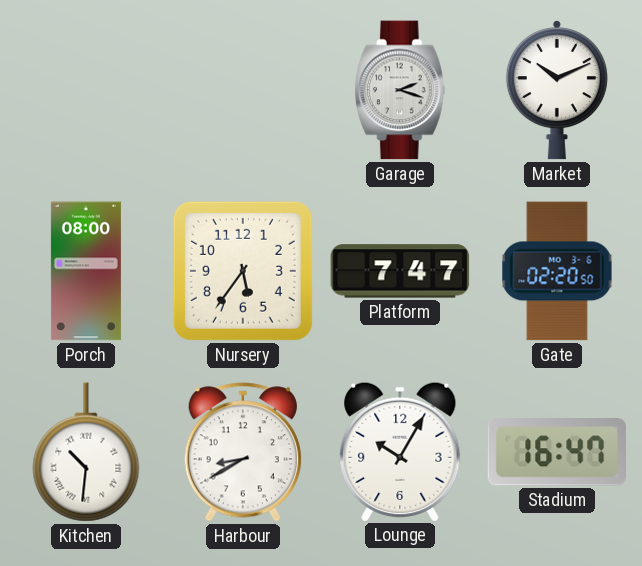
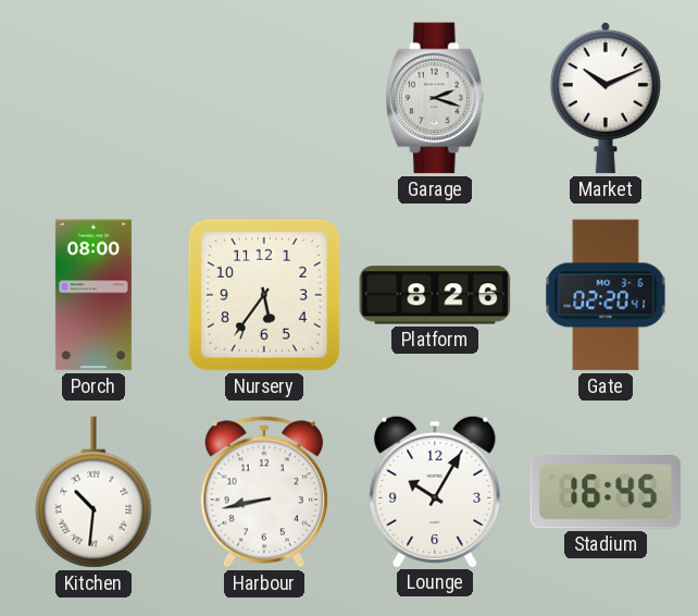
Platform: 7:47 -> 8:26
Gate: 02:20:50 -> 02:20:41
Harbour: 8:40 -> 8:43
Stadium: 16:47 -> 16:45
